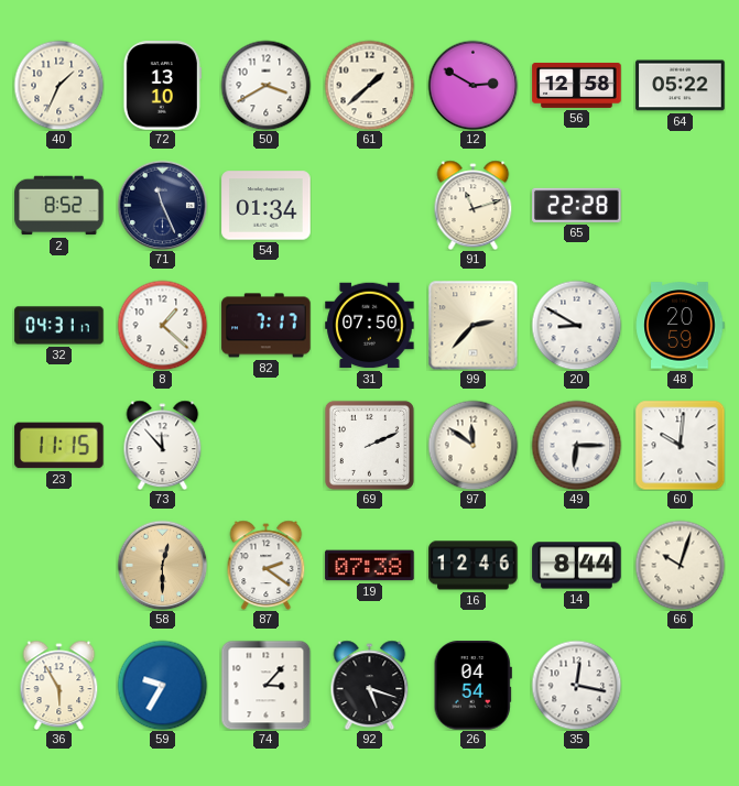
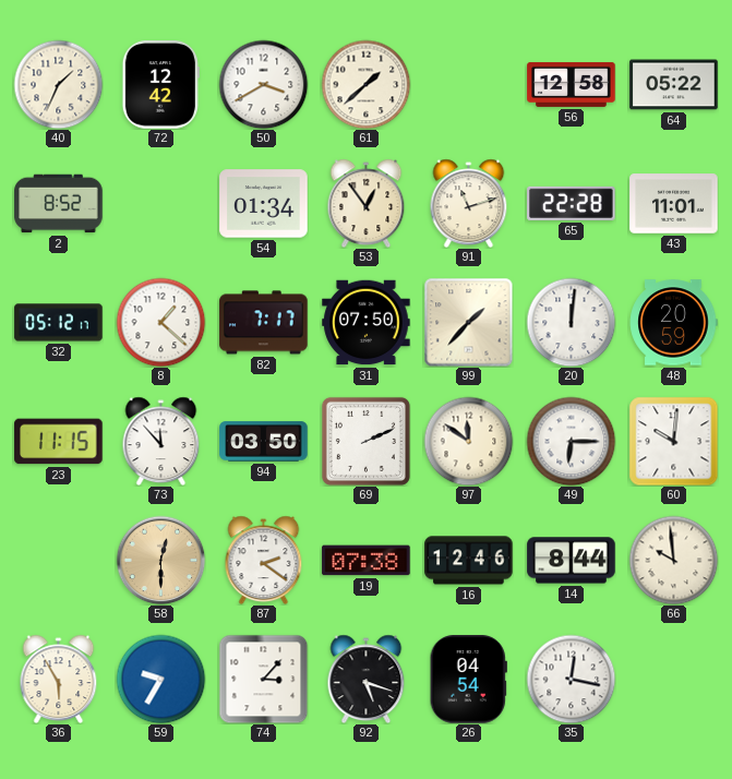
72: 13:10 -> 12:42
12: 2:50 -> none
71: 11:26 -> none
53: none -> 12:54
43: none -> 11:01
32: 04:31 -> 05:12
99: 2:37 -> 1:37
20: 8:50 -> 12:01
94: none -> 03:50
66: 10:03 -> 9:59
